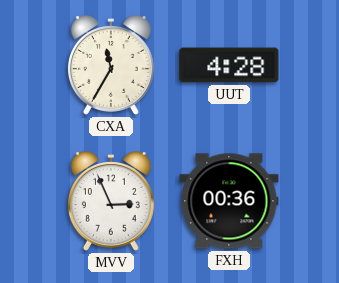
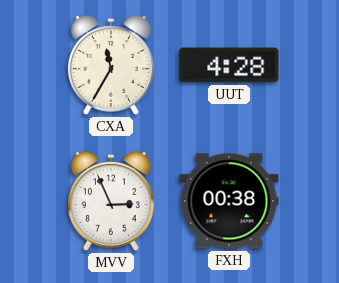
FXH: 00:36 -> 00:38
